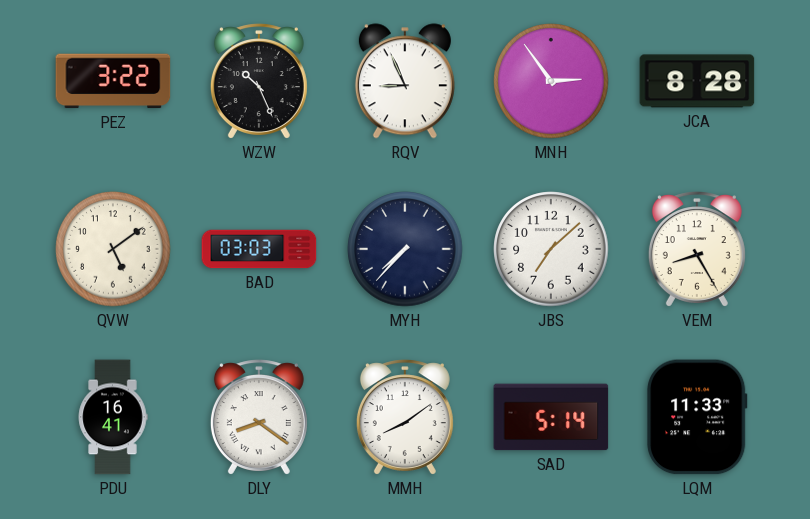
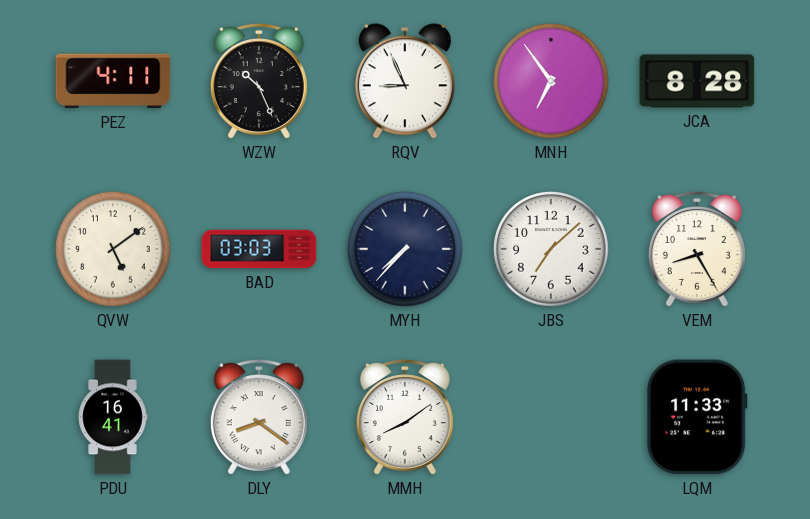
PEZ: 3:22 -> 4:11
MNH: 2:54 -> 6:54
SAD: 5:14 -> none
